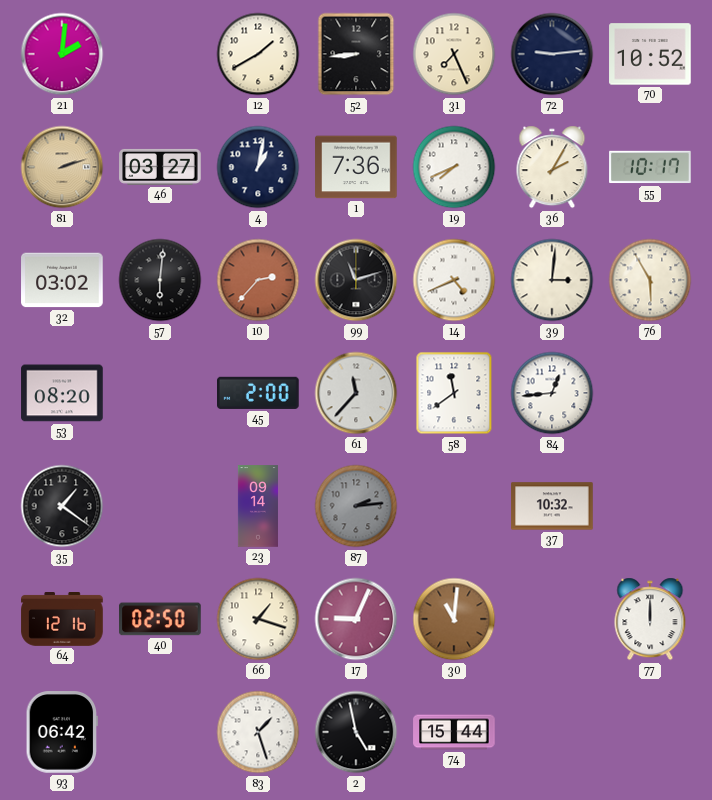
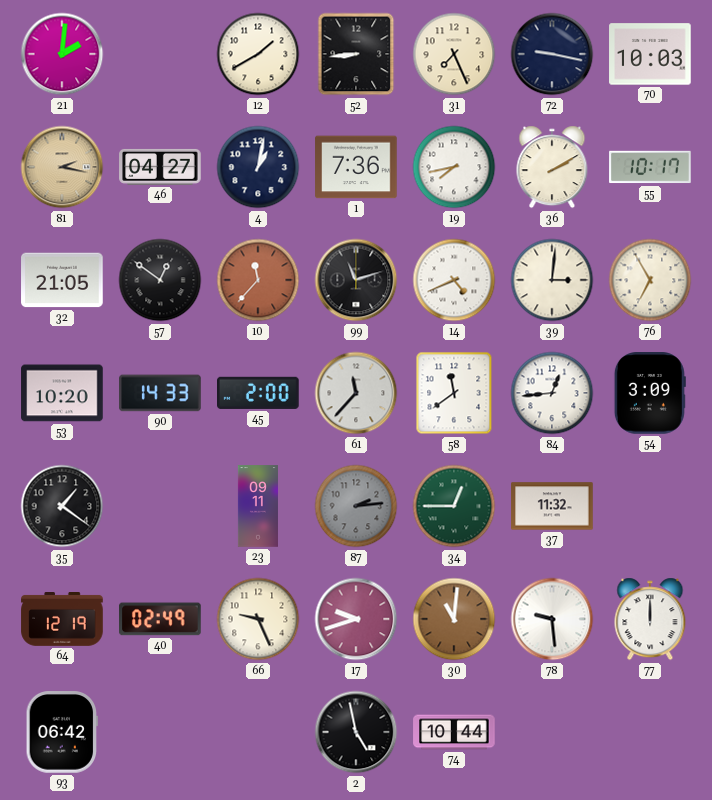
72: 9:14 -> 9:17
70: 10:52 -> 10:03
81: 2:12 -> 2:17
46: 03:27 -> 04:27
19: 7:41 -> 7:43
36: 2:05 -> 2:10
32: 03:02 -> 21:05
57: 6:01 -> 12:51
10: 2:37 -> 11:37
76: 5:55 -> 6:55
53: 08:20 -> 10:20
90: none -> 14:33
54: none -> 3:09
23: 09:14 -> 09:11
34: none -> 12:45
37: 10:32 -> 11:32
64: 12:16 -> 12:19
40: 02:50 -> 02:49
66: 1:18 -> 9:26
17: 9:04 -> 9:42
78: none -> 9:29
83: 1:27 -> none
74: 15:44 -> 10:44
